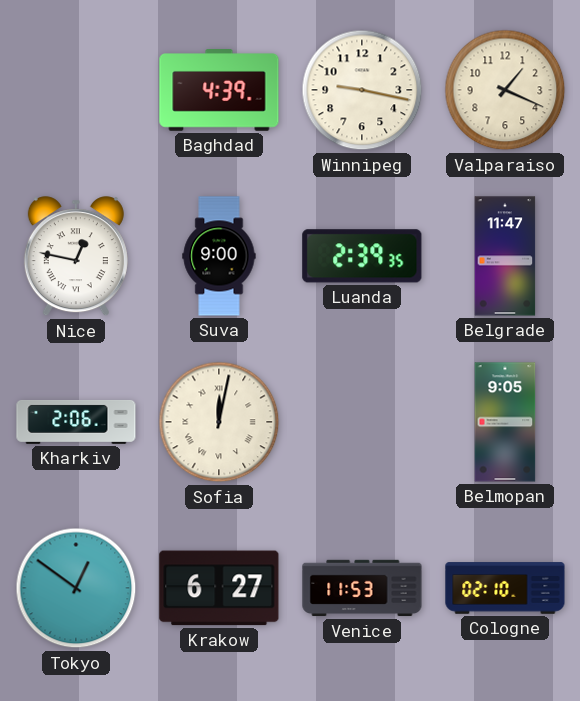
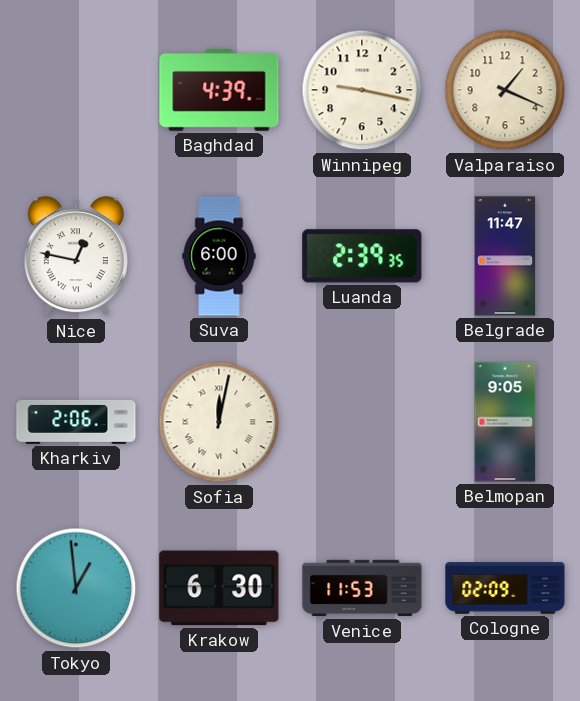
Suva: 9:00 -> 6:00
Tokyo: 12:51 -> 12:59
Krakow: 6:27 -> 6:30
Cologne: 02:10 -> 02:09
